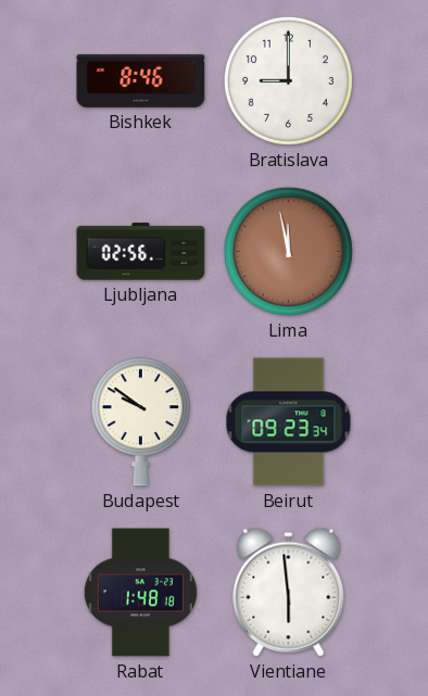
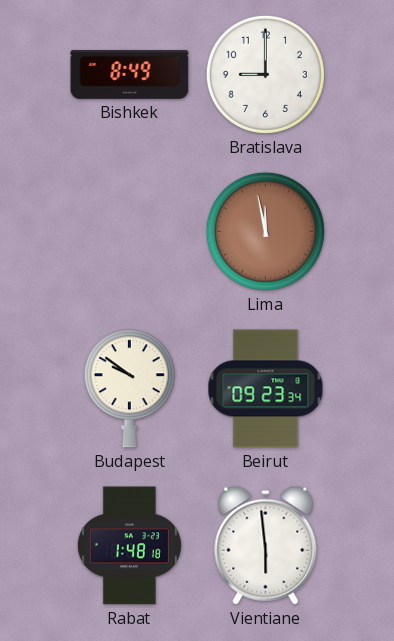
Bishkek: 8:46 -> 8:49
Ljubljana: 02:56 -> none
